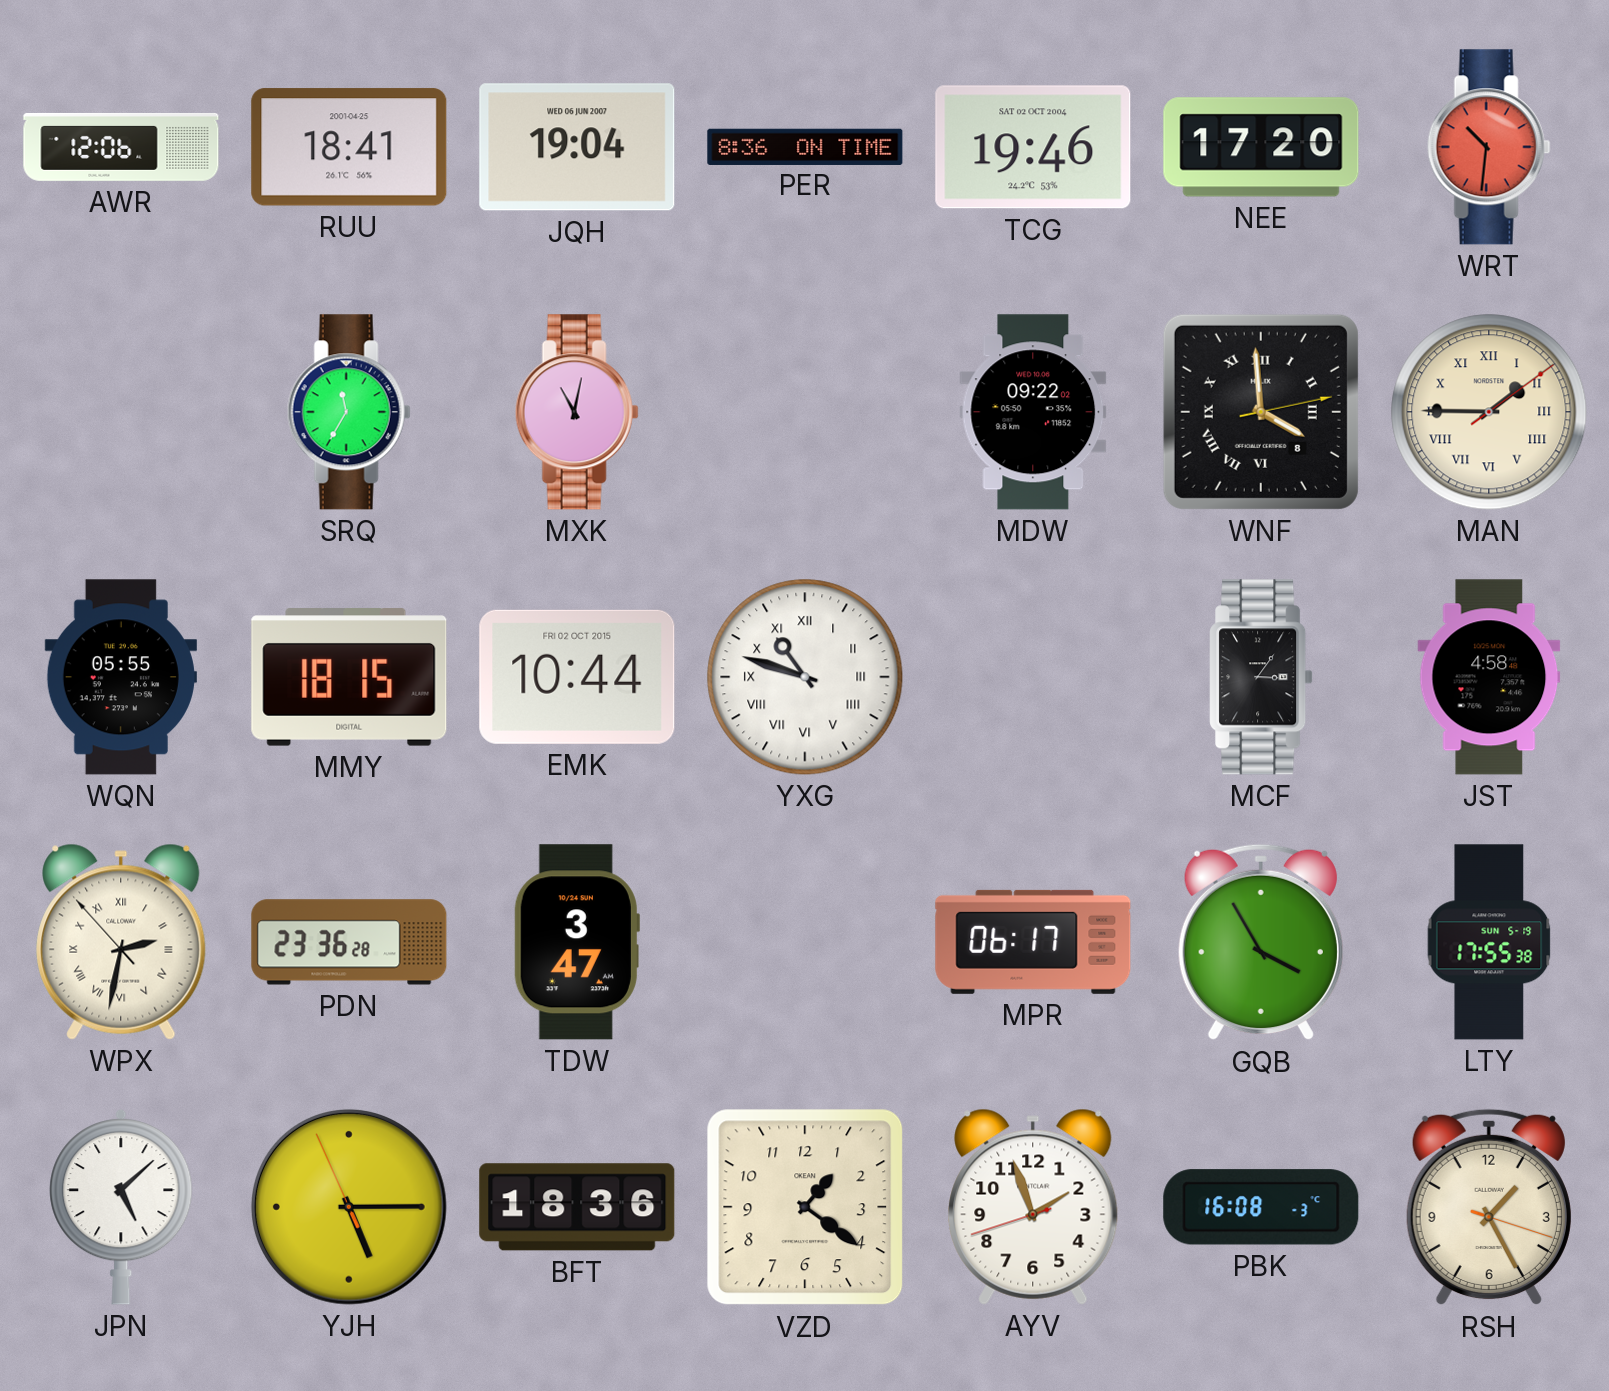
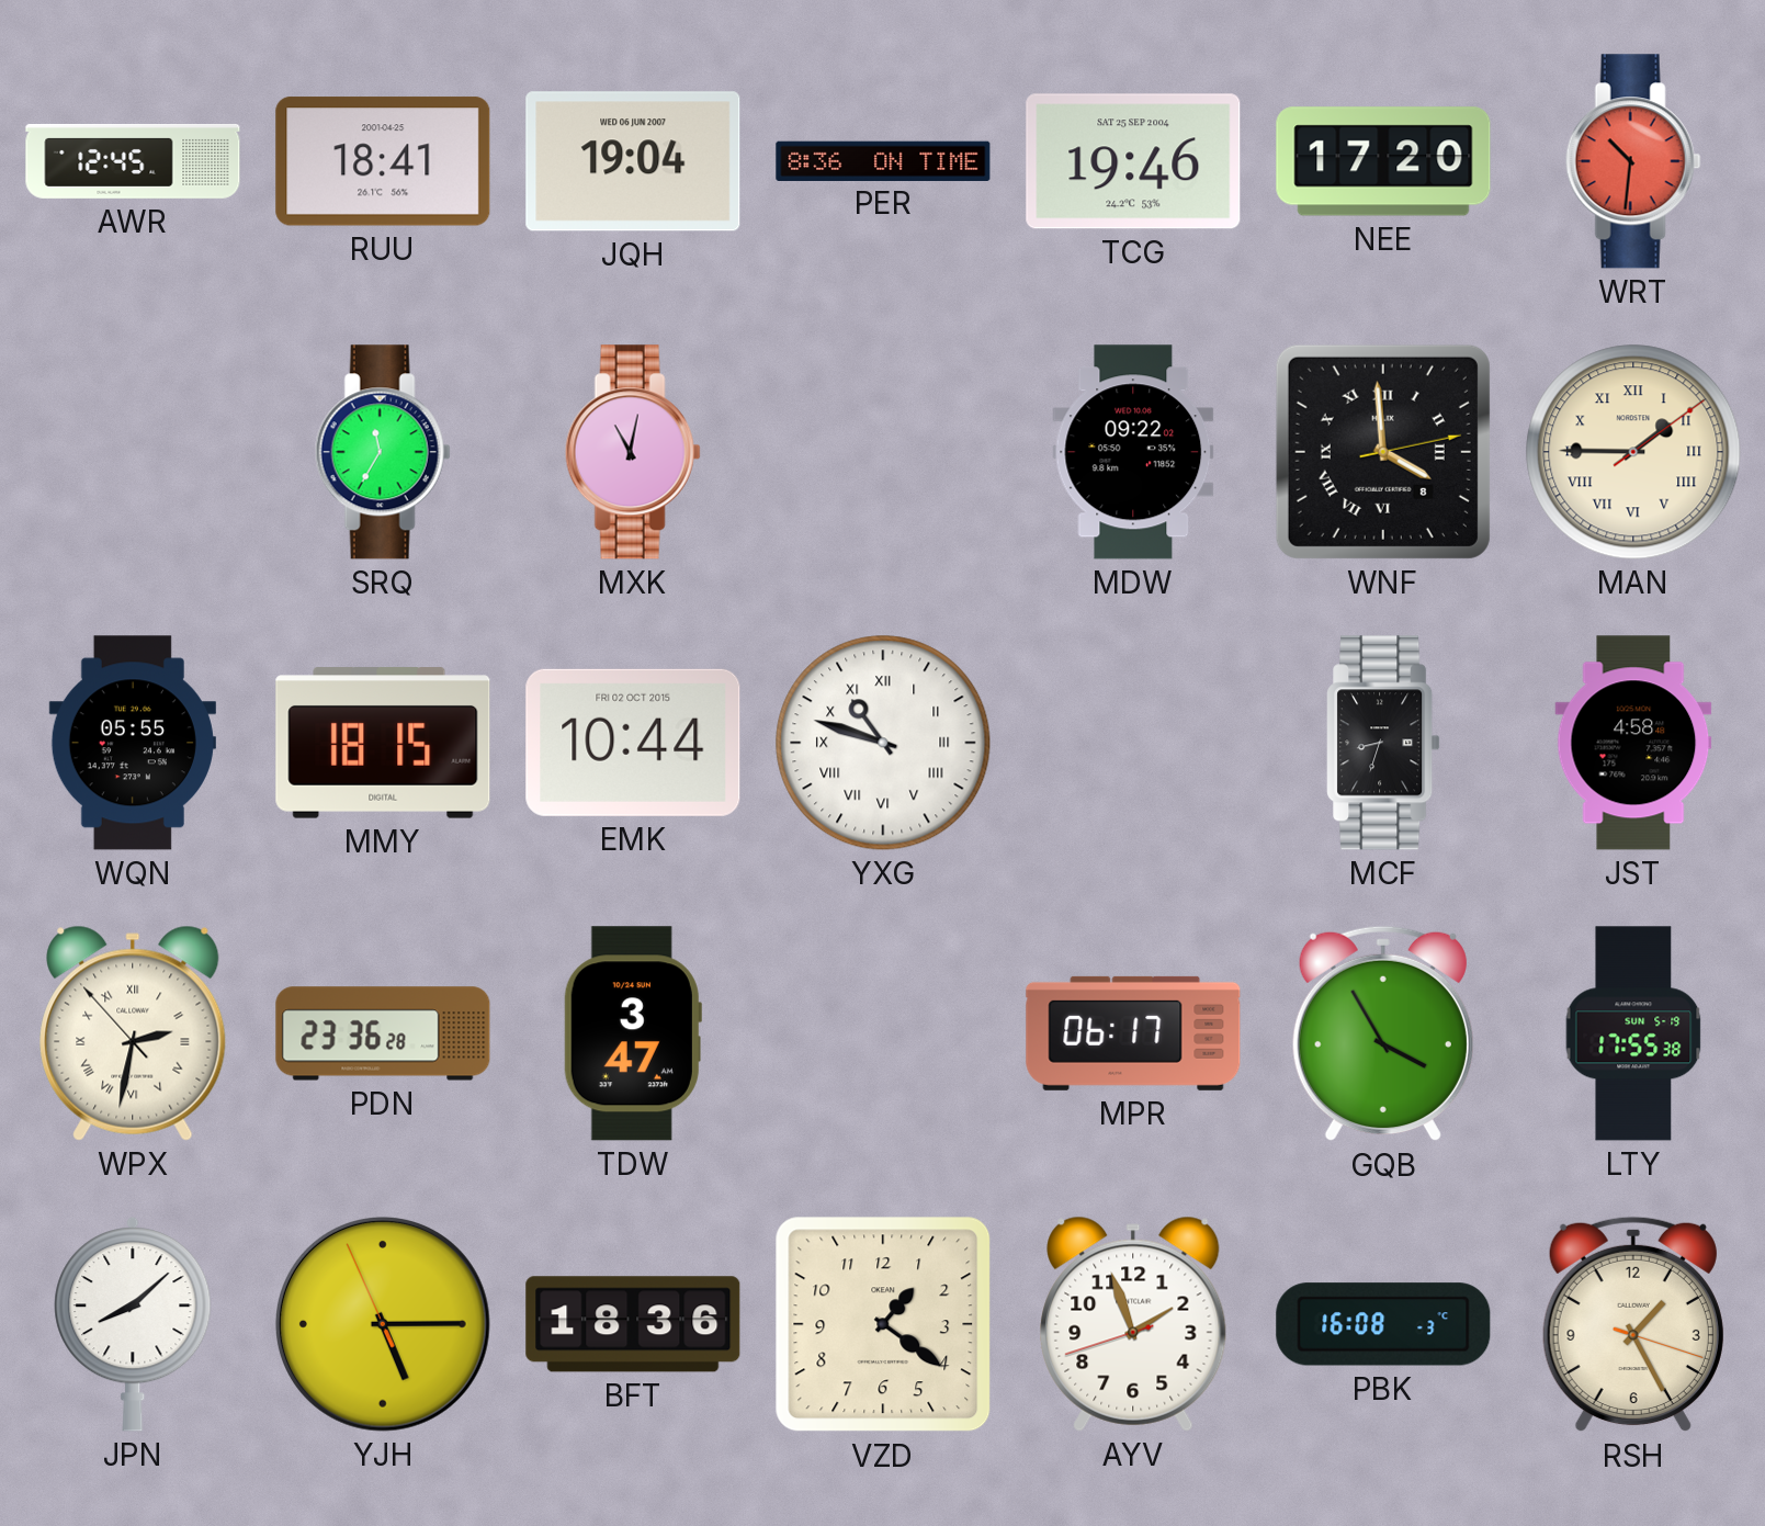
AWR: 12:06 -> 12:45
TCG date: SAT 02 OCT 2004 -> SAT 25 SEP 2004
MCF: 3:06 -> 8:33
JPN: 5:08 -> 8:08
